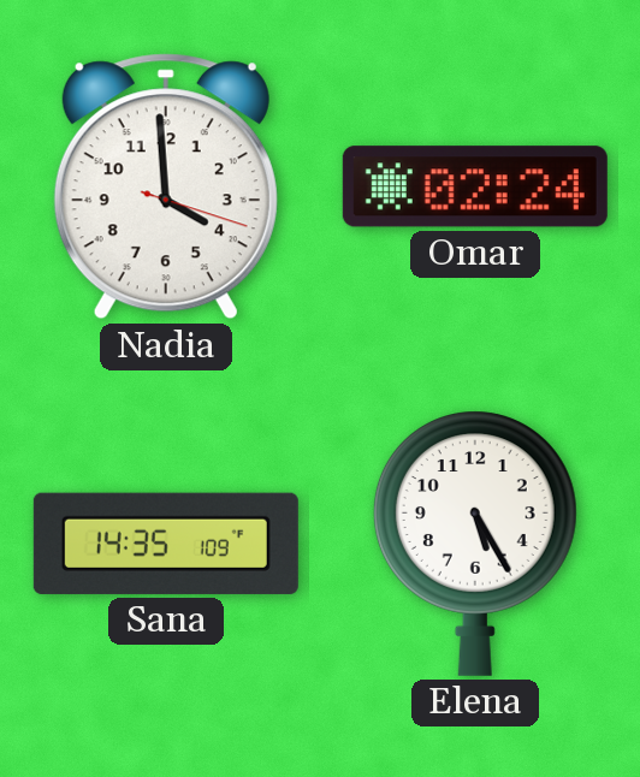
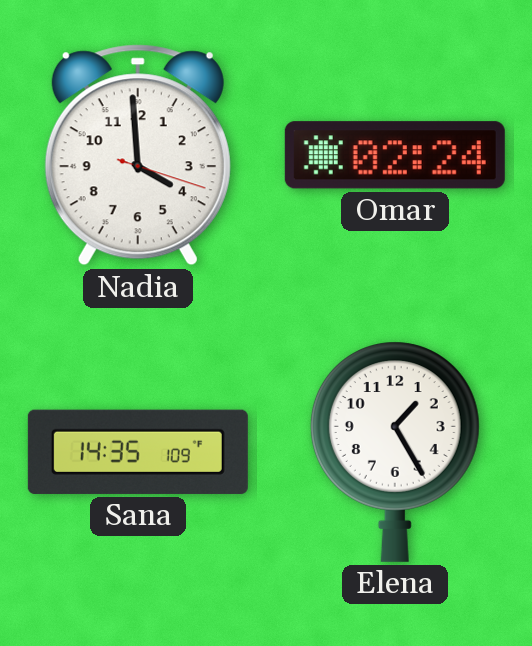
Elena: 5:25 -> 1:25
